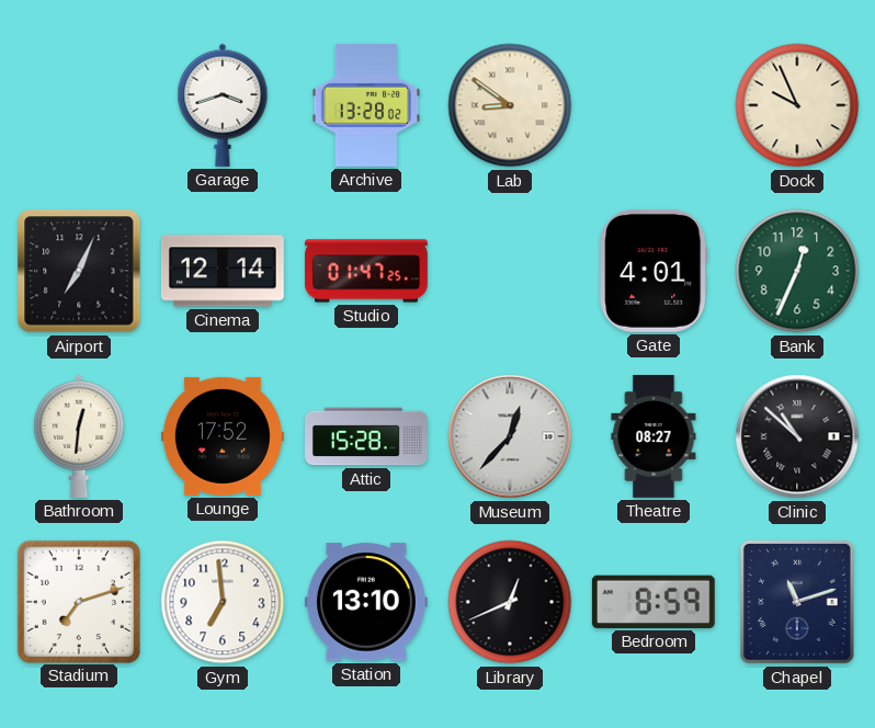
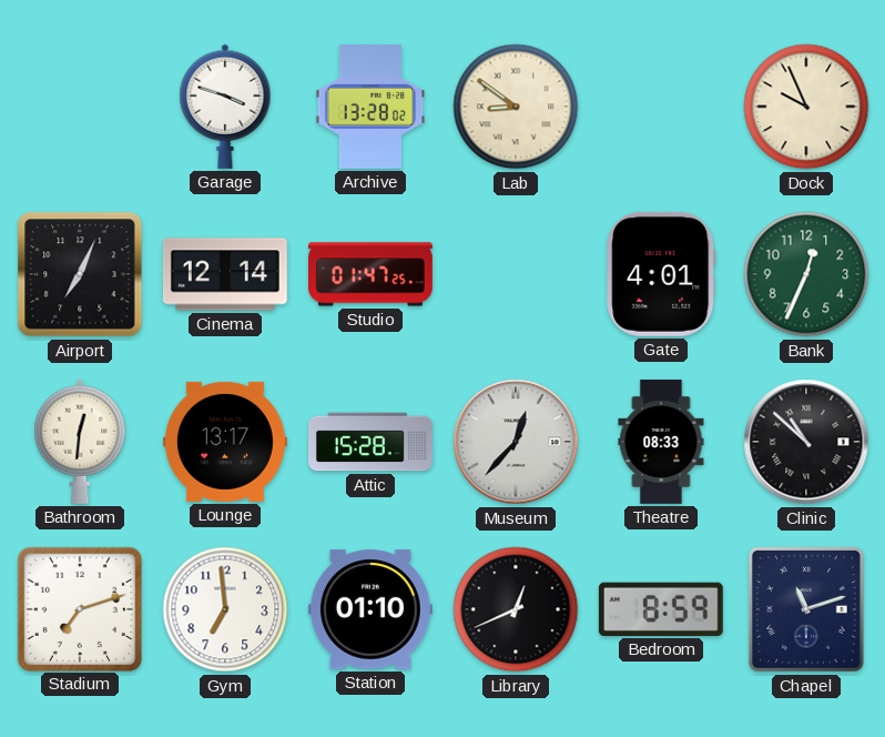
Garage: 3:42 -> 3:48
Lounge: 17:52 -> 13:17
Theatre: 08:27 -> 08:33
Station: 13:10 -> 01:10
